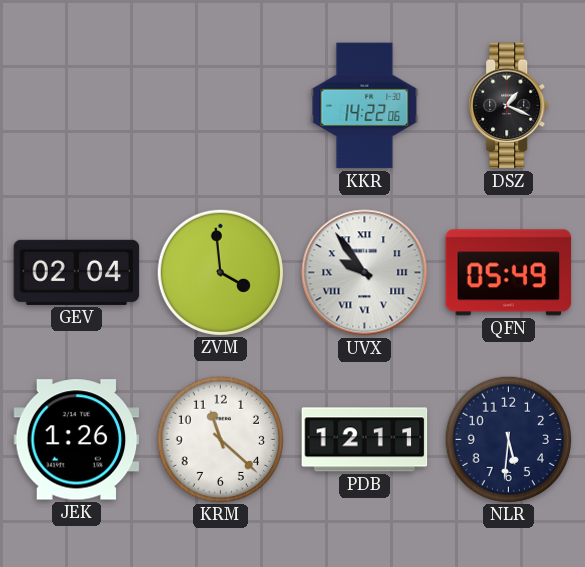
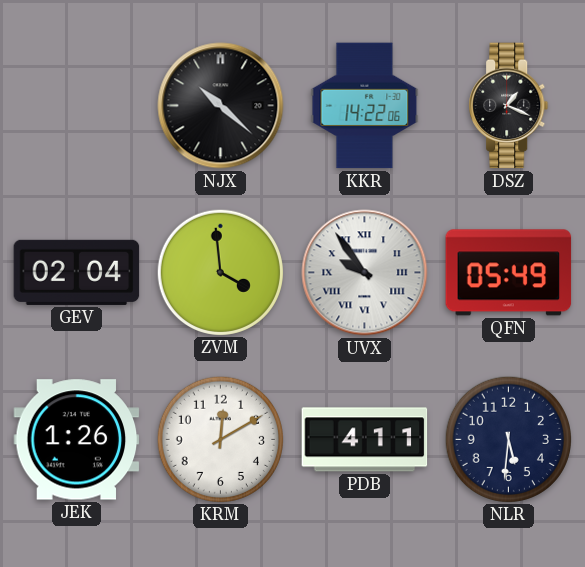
NJX: none -> 10:22
KRM: 11:22 -> 12:10
PDB: 12:11 -> 4:11
